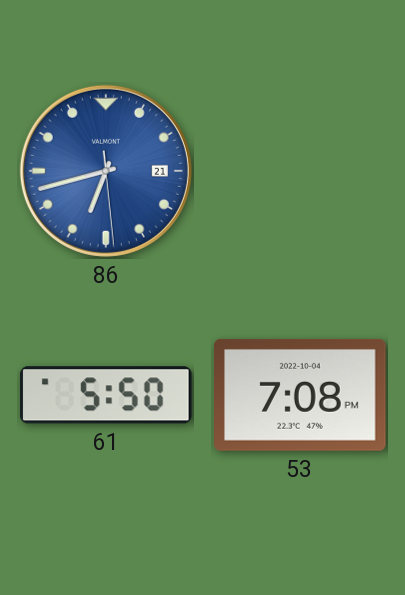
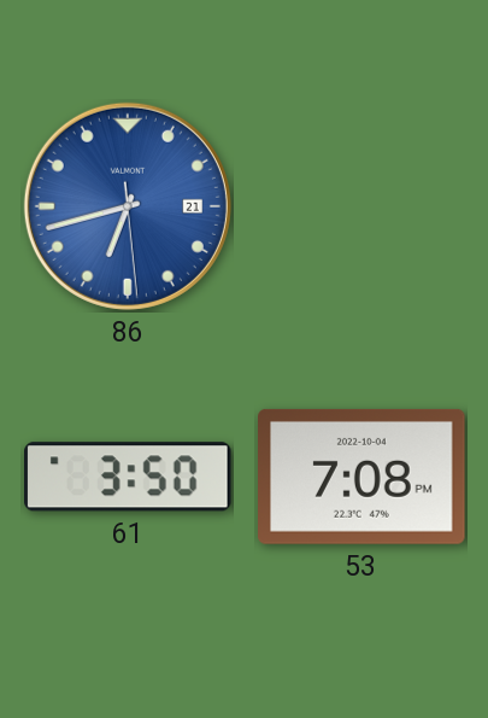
61: 5:50 -> 3:50
